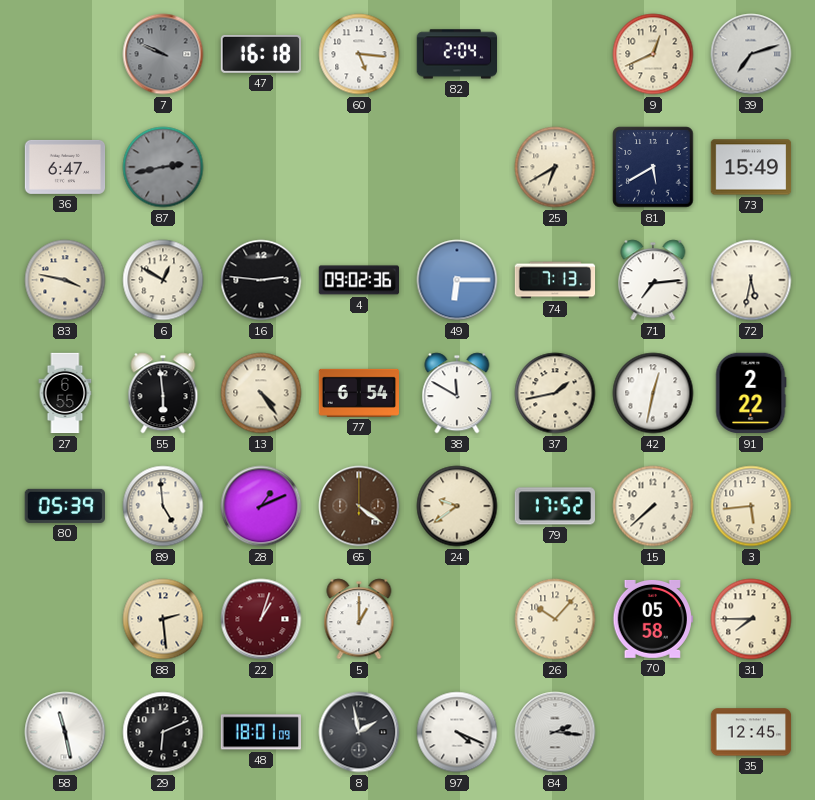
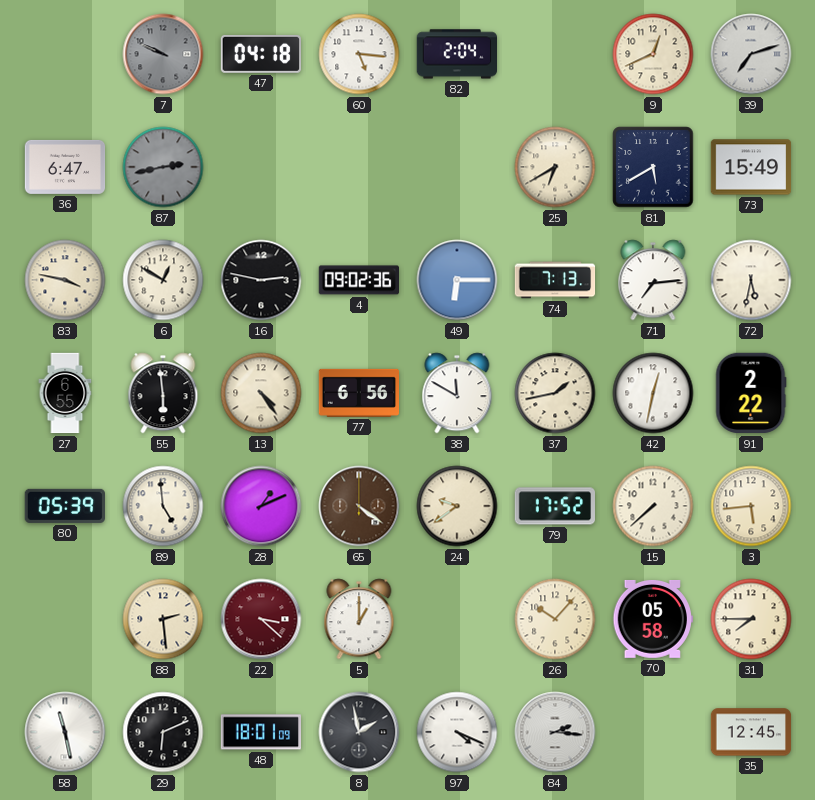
47: 16:18 -> 04:18
16: 2:46 -> 2:47
77: 6:54 -> 6:56
22: 1:03 -> 3:22
